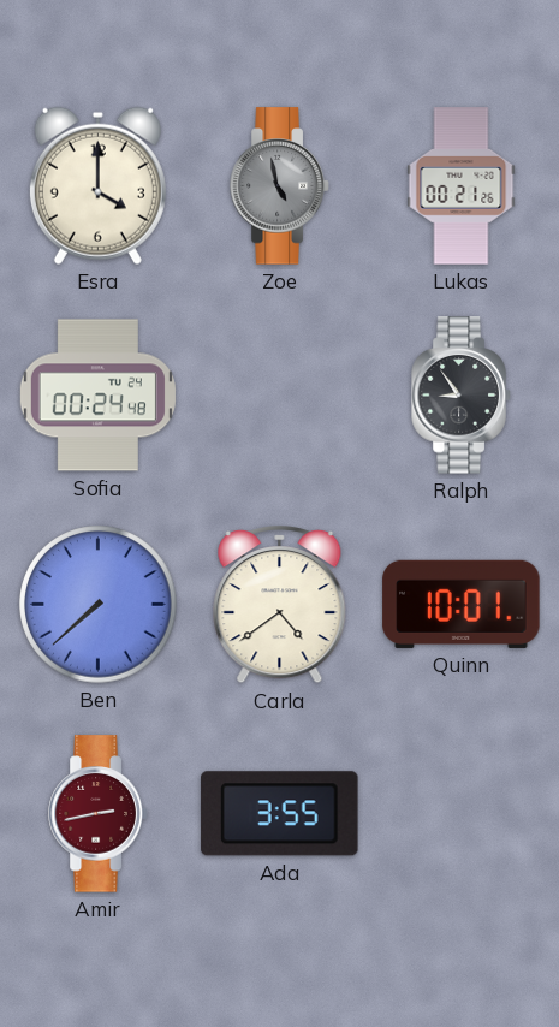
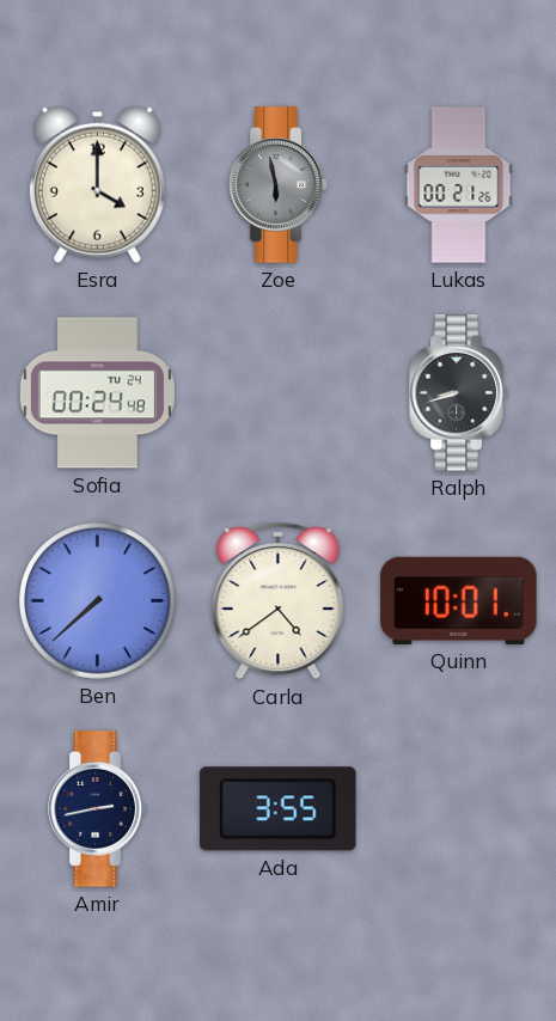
Zoe: 4:58 -> 5:58
Ralph: 8:54 -> 8:42
Amir dial: burgundy -> navy
